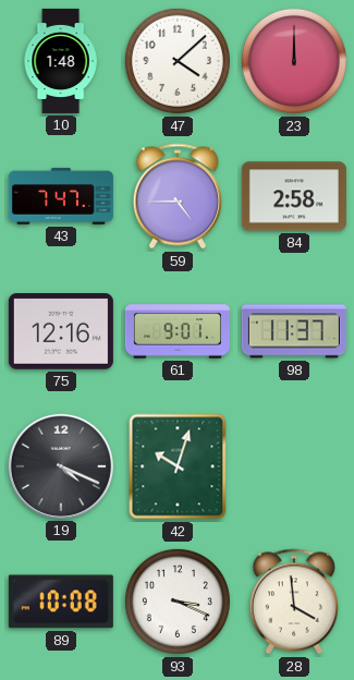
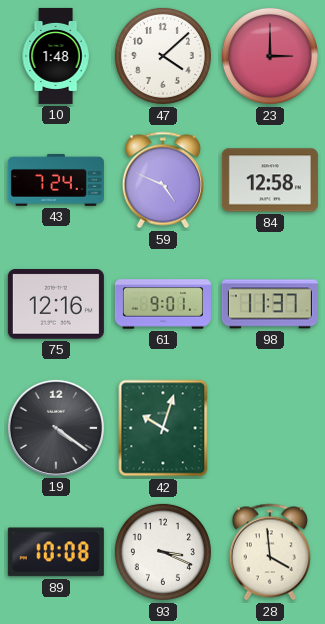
23: 12:00 -> 3:00
43: 7:47 -> 7:24
59: 4:45 -> 4:49
84: 2:58 -> 12:58
19: 4:19 -> 4:21
